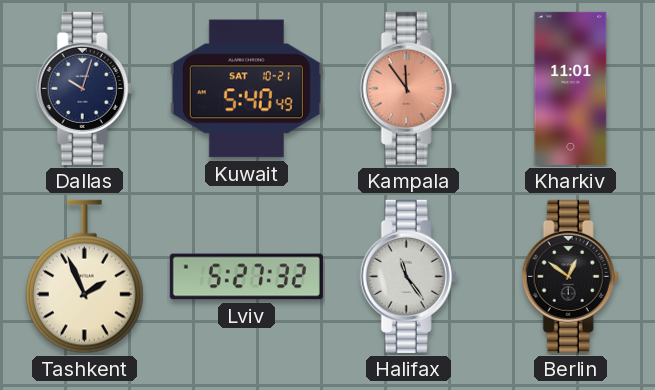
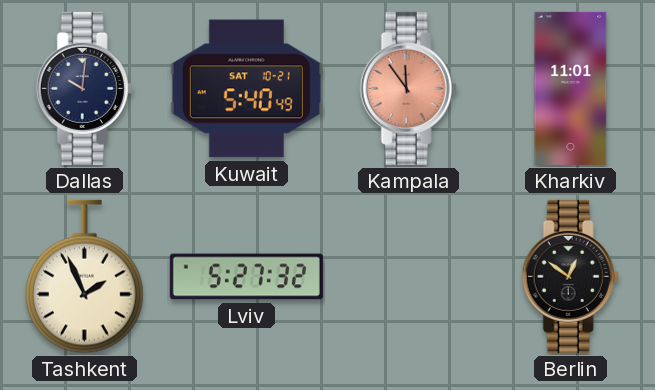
Dallas: 10:03 -> 10:01
Halifax: 11:24 -> none
